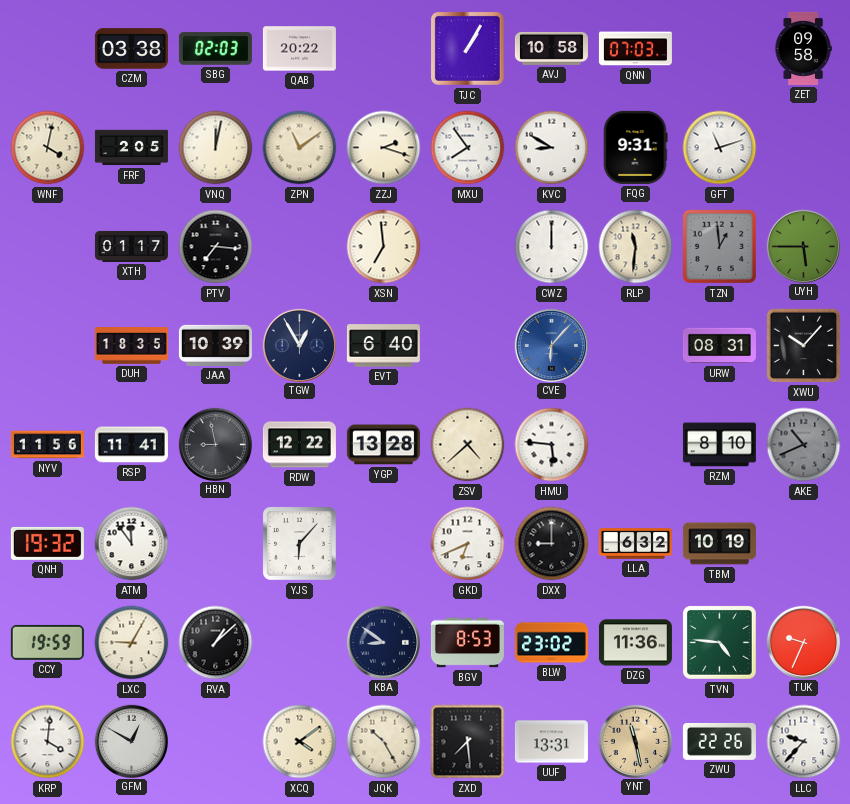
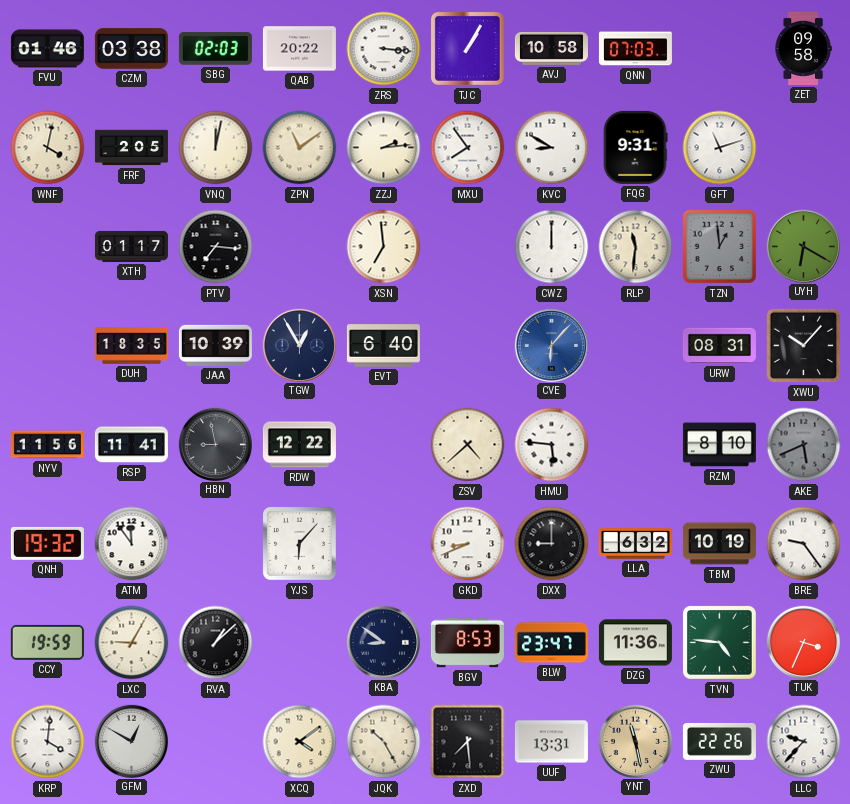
FVU: none -> 01:46
ZRS: none -> 3:16
ZZJ: 2:18 -> 2:14
UYH: 5:45 -> 6:20
YGP: 13:28 -> none
AKE: 10:41 -> 5:41
GKD: 6:41 -> 8:41
BRE: none -> 9:24
BLW: 23:02 -> 23:47
TUK: 9:34 -> 3:34
